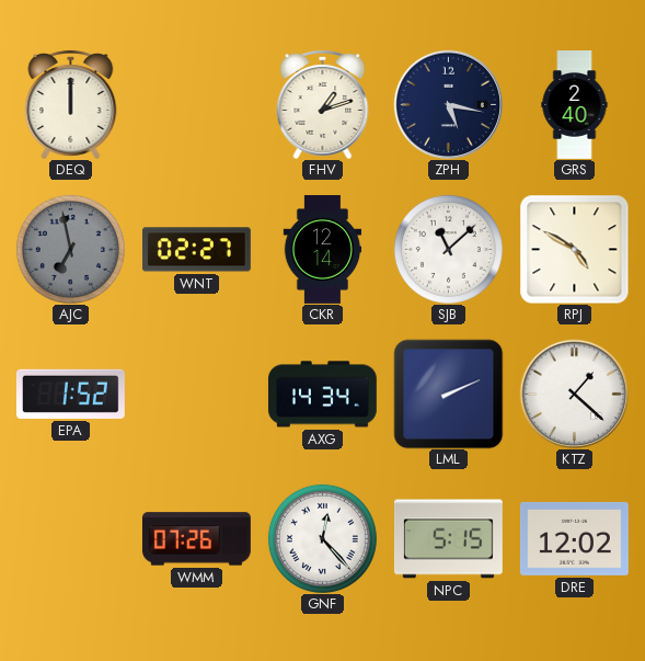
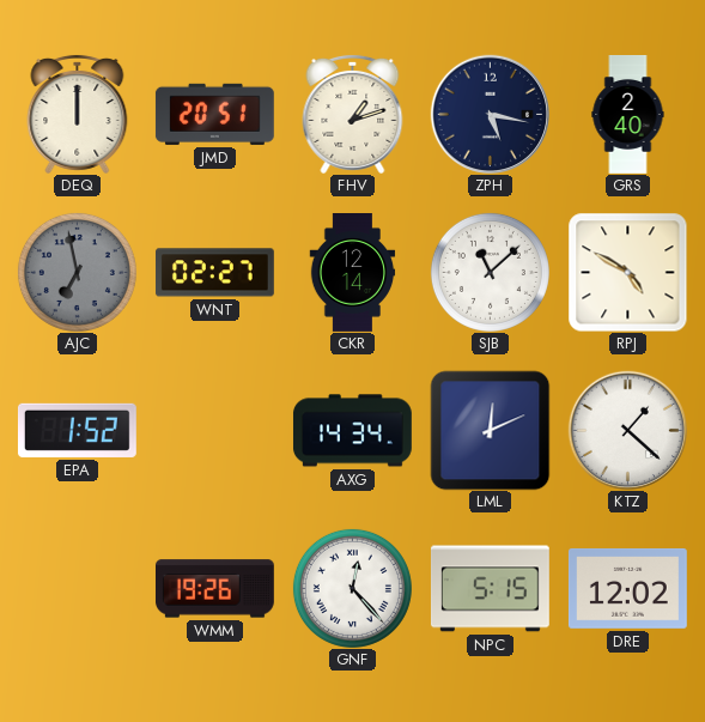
JMD: none -> 20:51
LML: 2:11 -> 12:11
WMM: 07:26 -> 19:26
